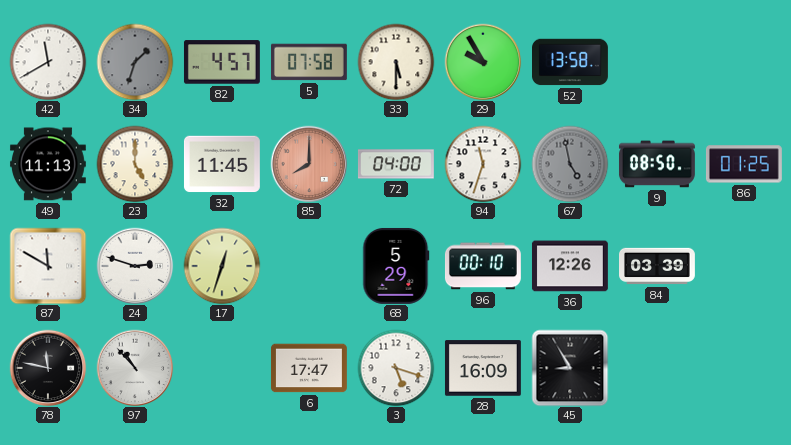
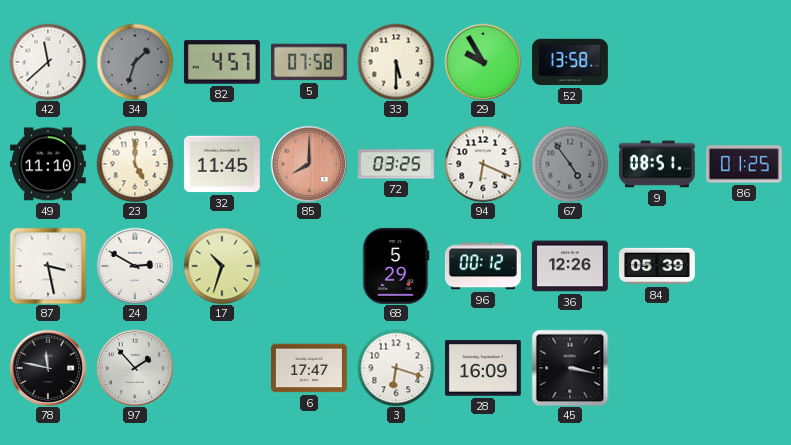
42: 11:40 -> 11:38
49: 11:13 -> 11:10
72: 04:00 -> 03:25
94: 11:33 -> 6:19
67: 4:58 -> 4:54
9: 08:50 -> 08:51
87: 11:50 -> 3:28
24: 2:48 -> 2:50
17: 12:33 -> 10:33
96: 00:10 -> 00:12
84: 03:39 -> 05:39
97: 10:53 -> 1:53
3: 5:18 -> 6:18
45: 8:55 -> 3:17
